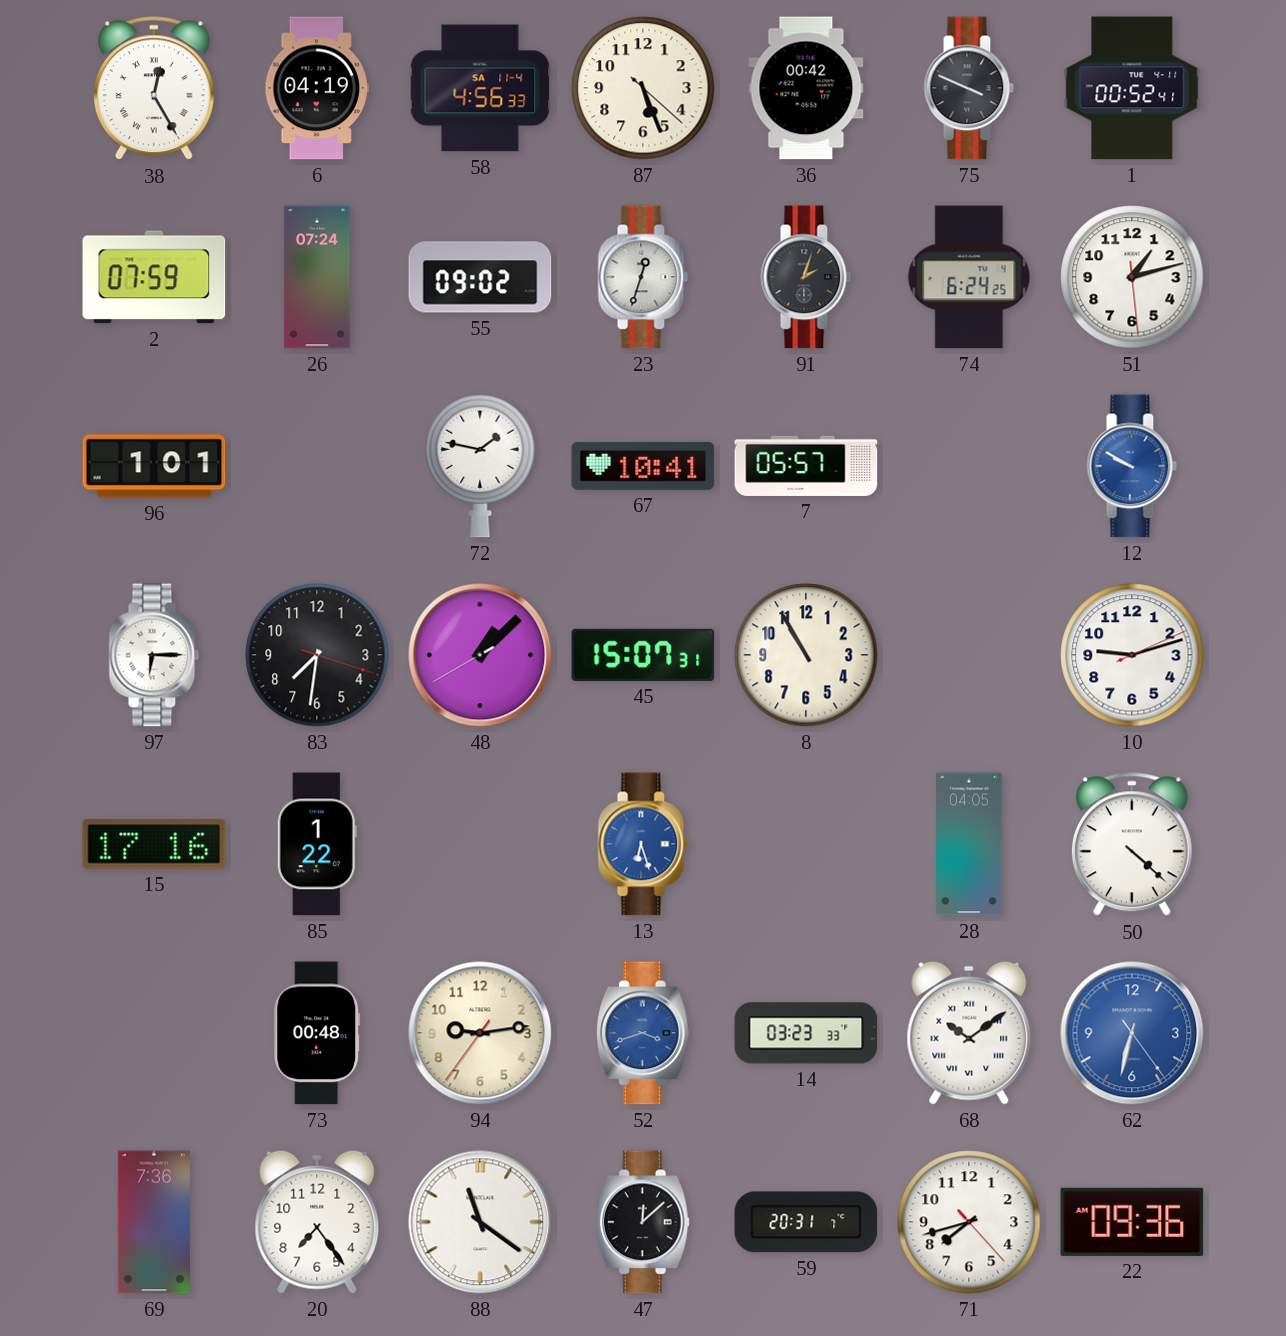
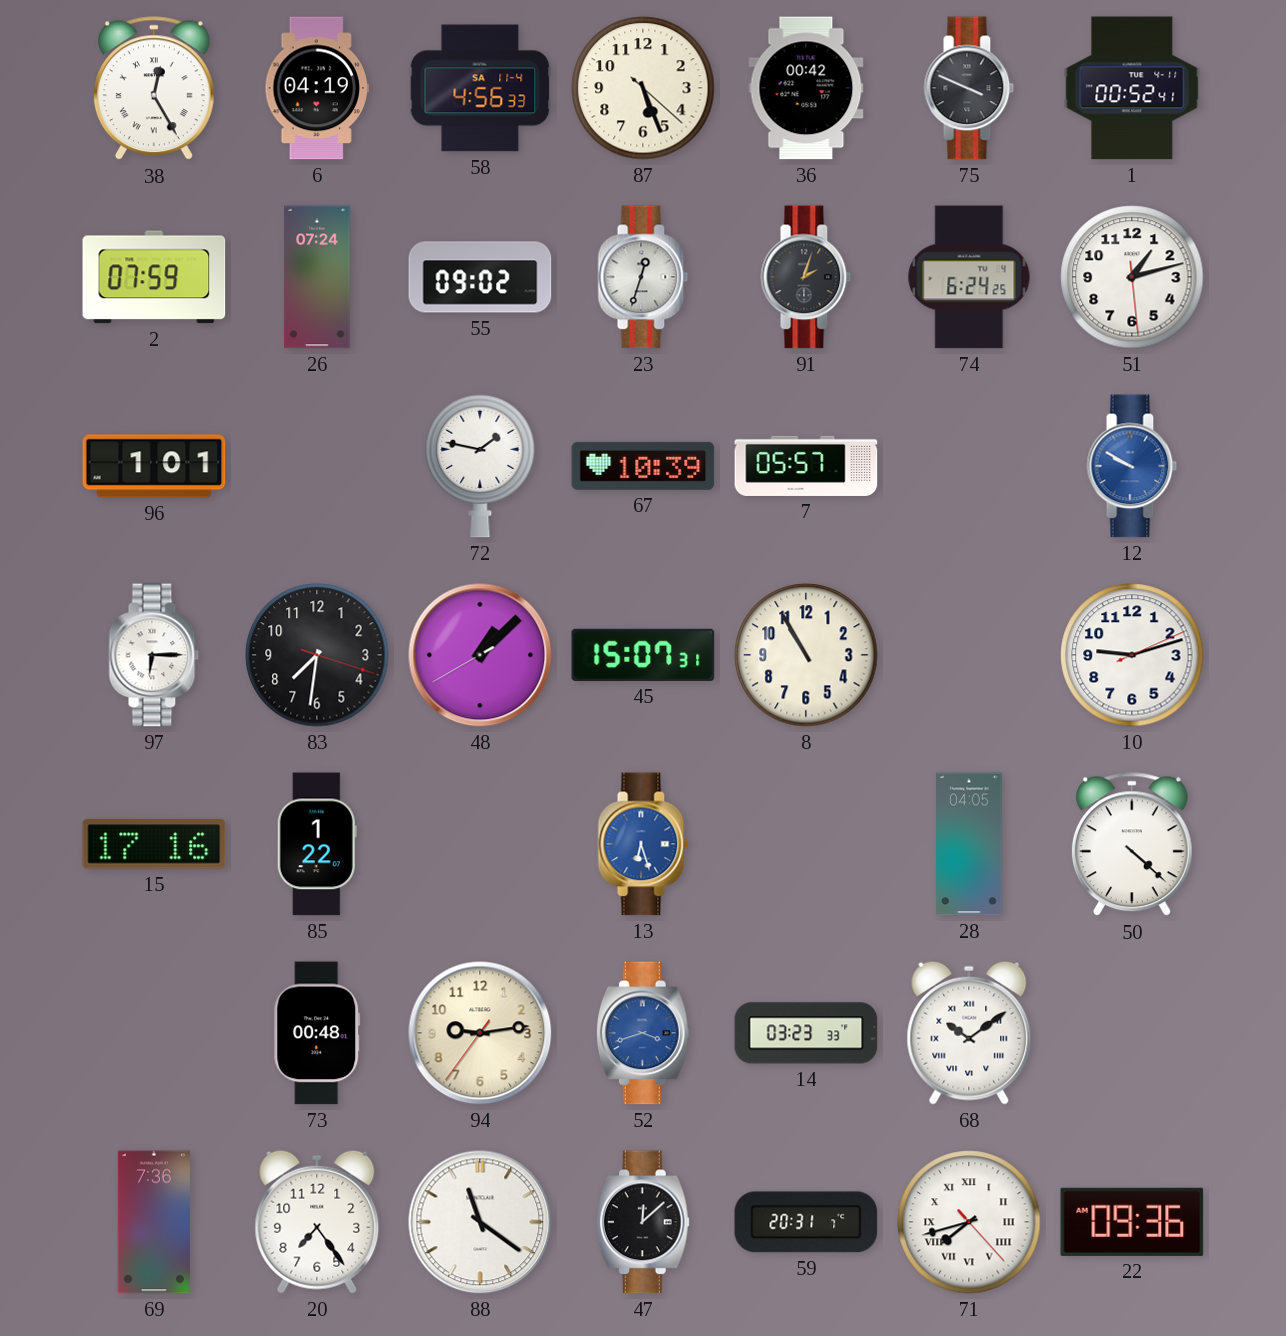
67: 10:41 -> 10:39
62: 6:32 -> none
71 numerals: Arabic -> Roman
